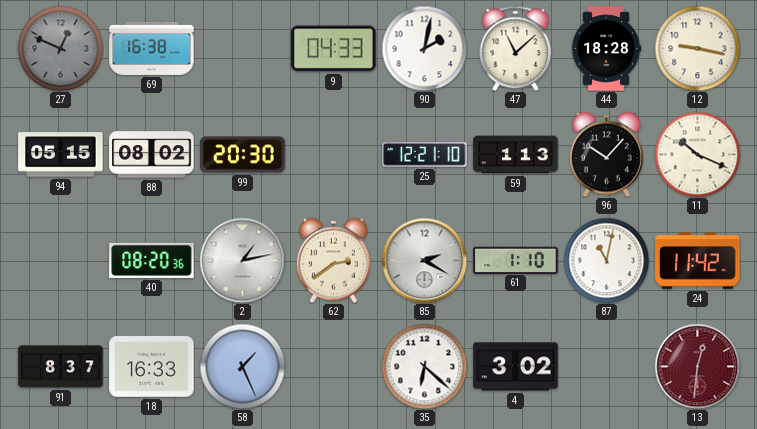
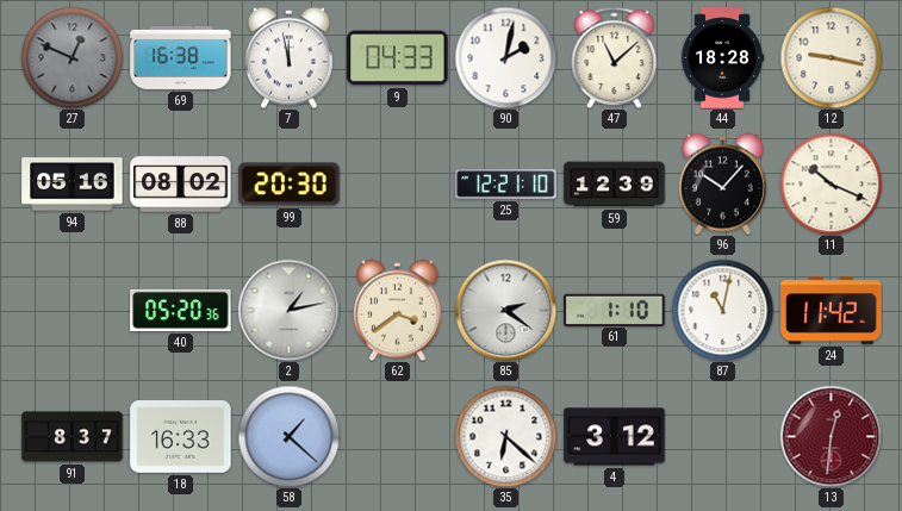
7: none -> 11:58
94: 05:15 -> 05:16
59: 1:13 -> 12:39
40: 08:20 -> 05:20
62: 2:39 -> 3:39
85: 2:20 -> 2:21
58: 1:26 -> 1:22
4: 3:02 -> 3:12
